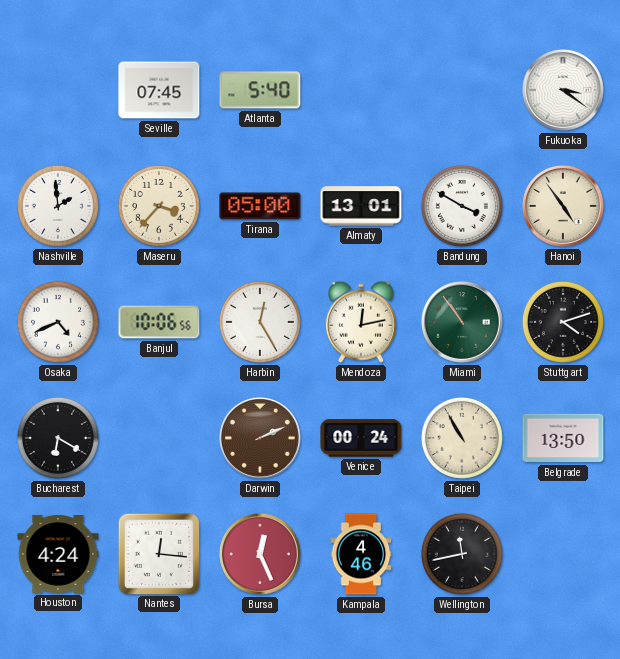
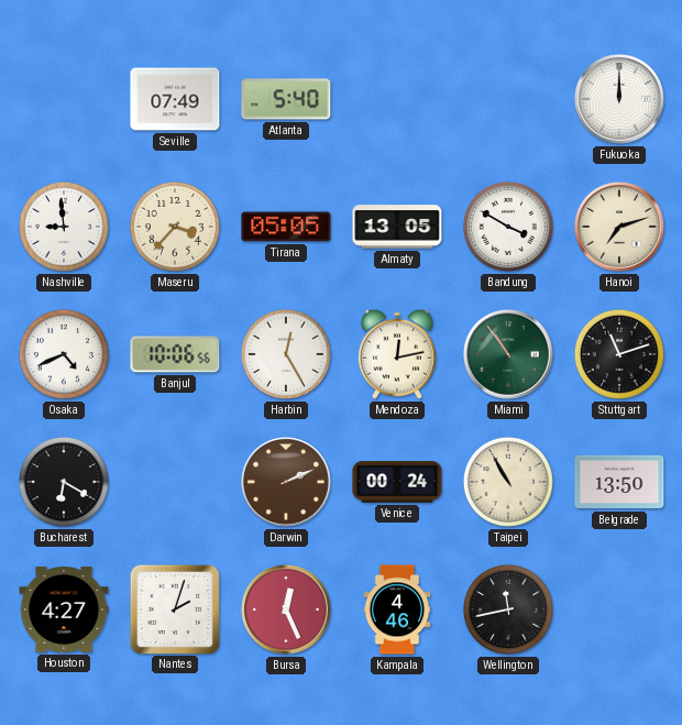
Seville: 07:45 -> 07:49
Fukuoka: 3:21 -> 12:00
Nashville: 1:59 -> 8:59
Tirana: 05:00 -> 05:05
Almaty: 13:01 -> 13:05
Hanoi: 4:54 -> 7:12
Stuttgart: 4:12 -> 11:12
Houston: 4:24 -> 4:27
Nantes: 12:16 -> 2:03
